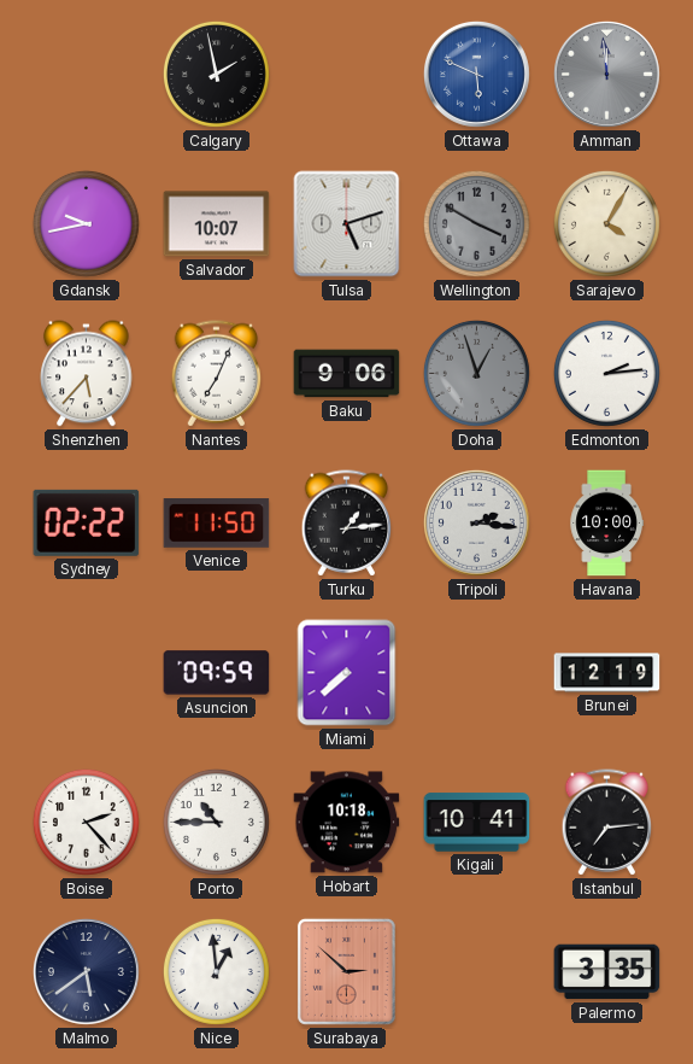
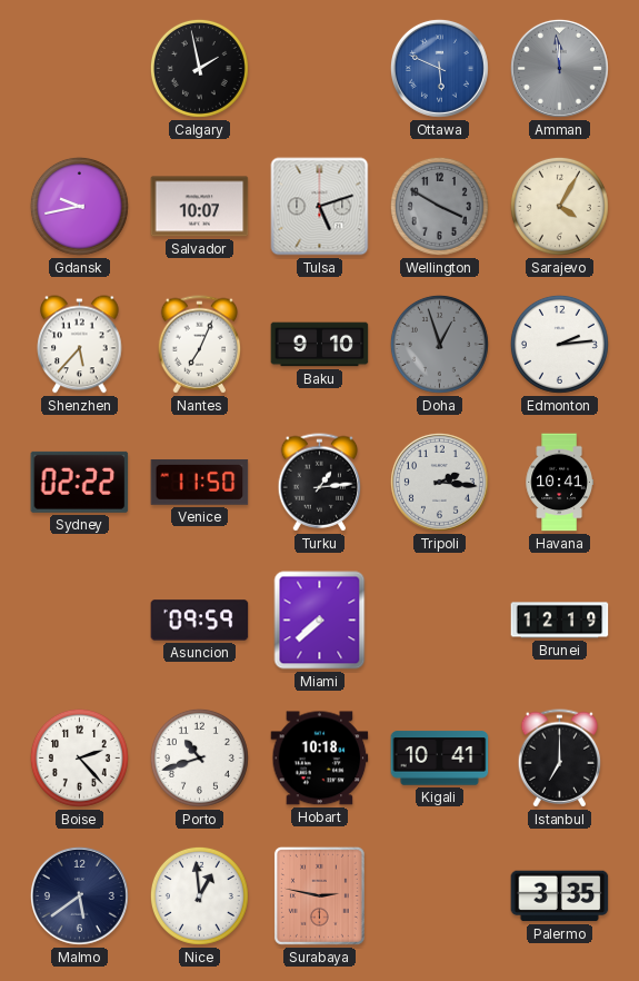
Baku: 9:06 -> 9:10
Havana: 10:00 -> 10:41
Porto: 10:45 -> 10:42
Istanbul: 7:14 -> 7:00
Surabaya: 2:52 -> 2:47
